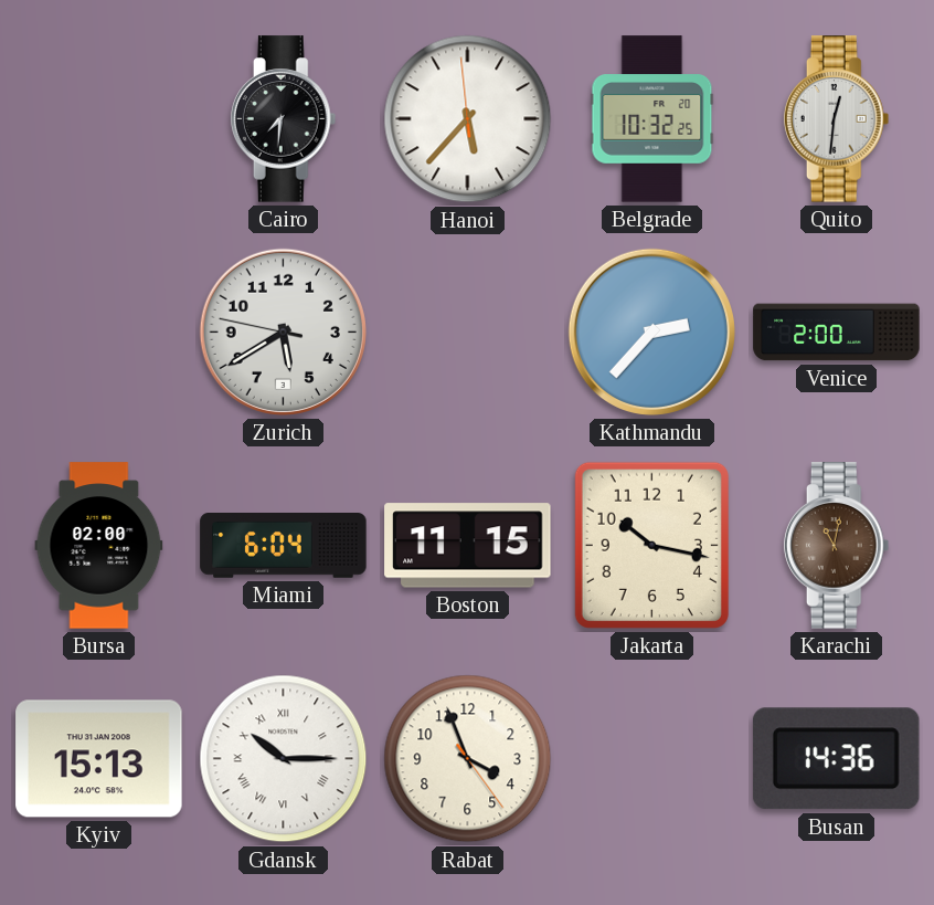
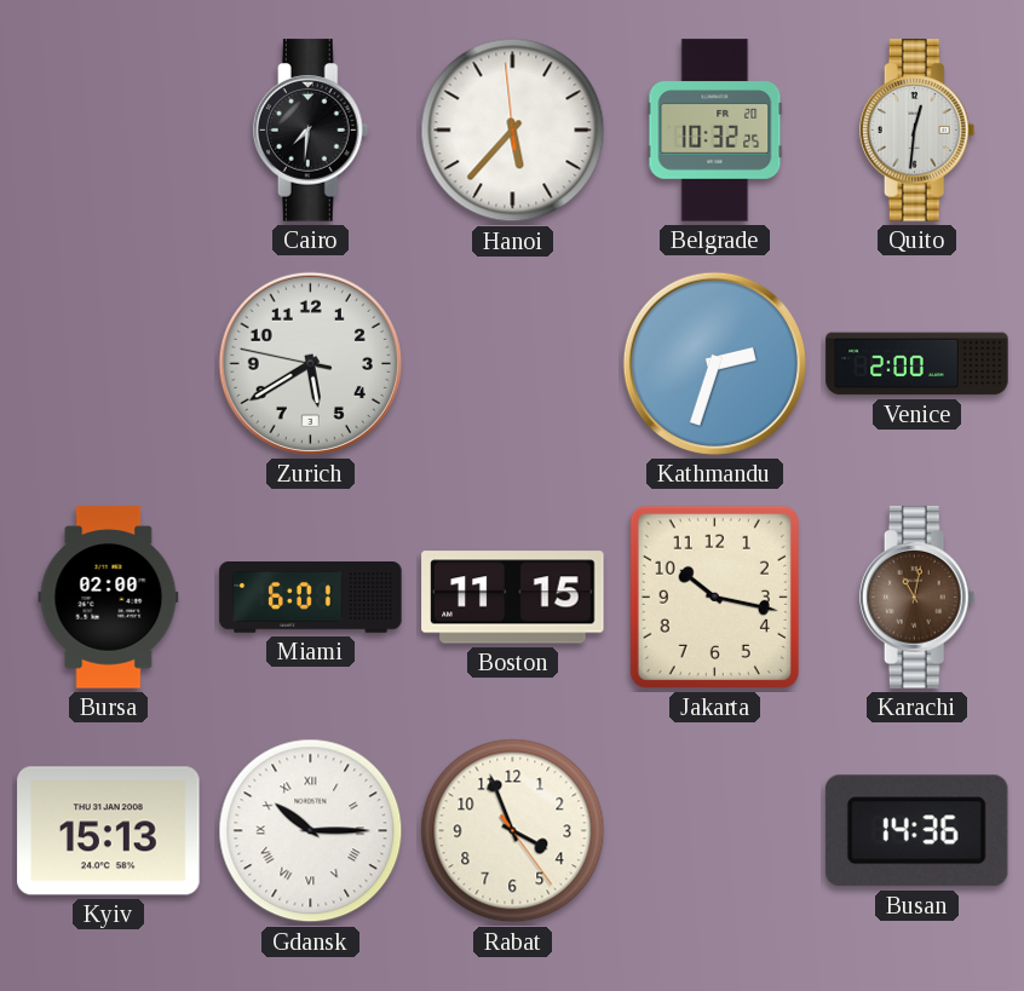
Kathmandu: 2:37 -> 2:33
Miami: 6:04 -> 6:01
